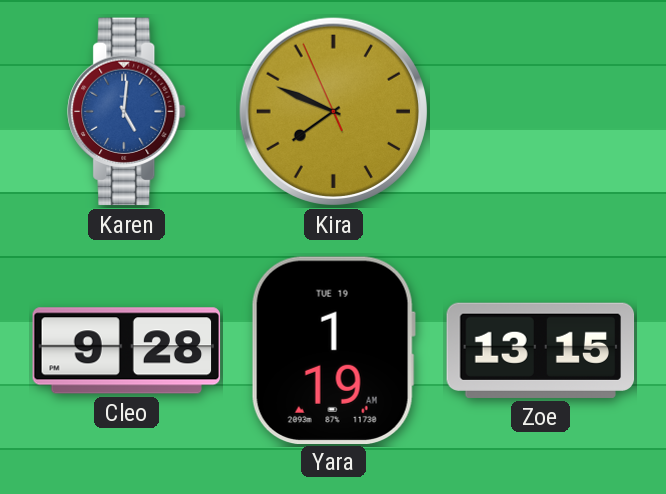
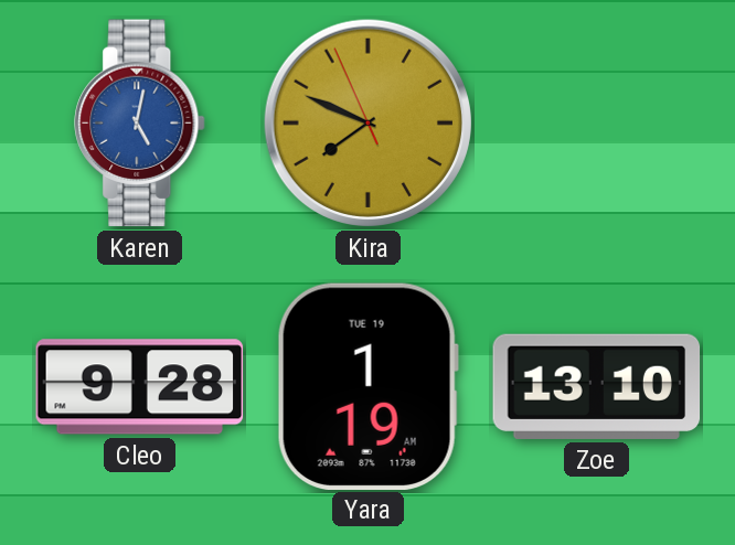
Karen: 5:01 -> 5:02
Zoe: 13:15 -> 13:10
